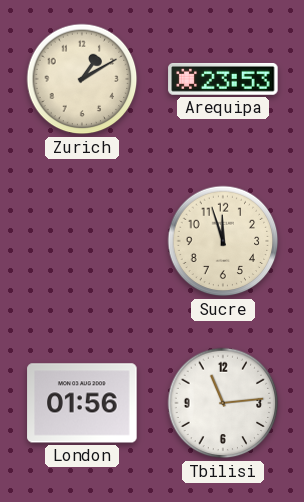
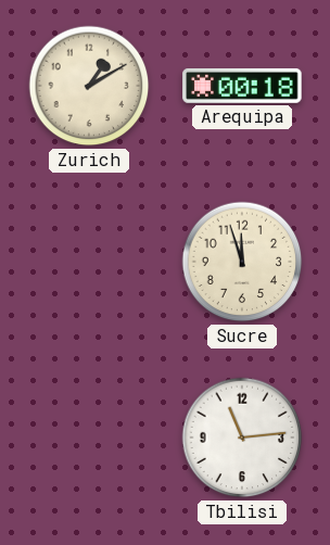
Arequipa: 23:53 -> 00:18
London: 01:56 -> none
